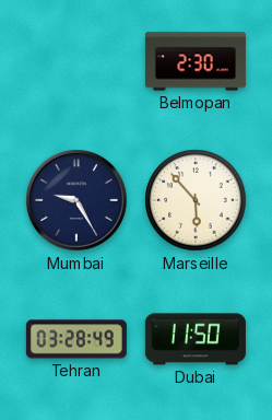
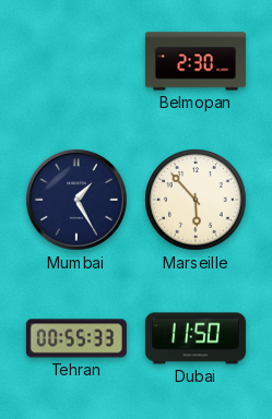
Mumbai: 9:25 -> 1:25
Tehran: 03:28 -> 00:55
